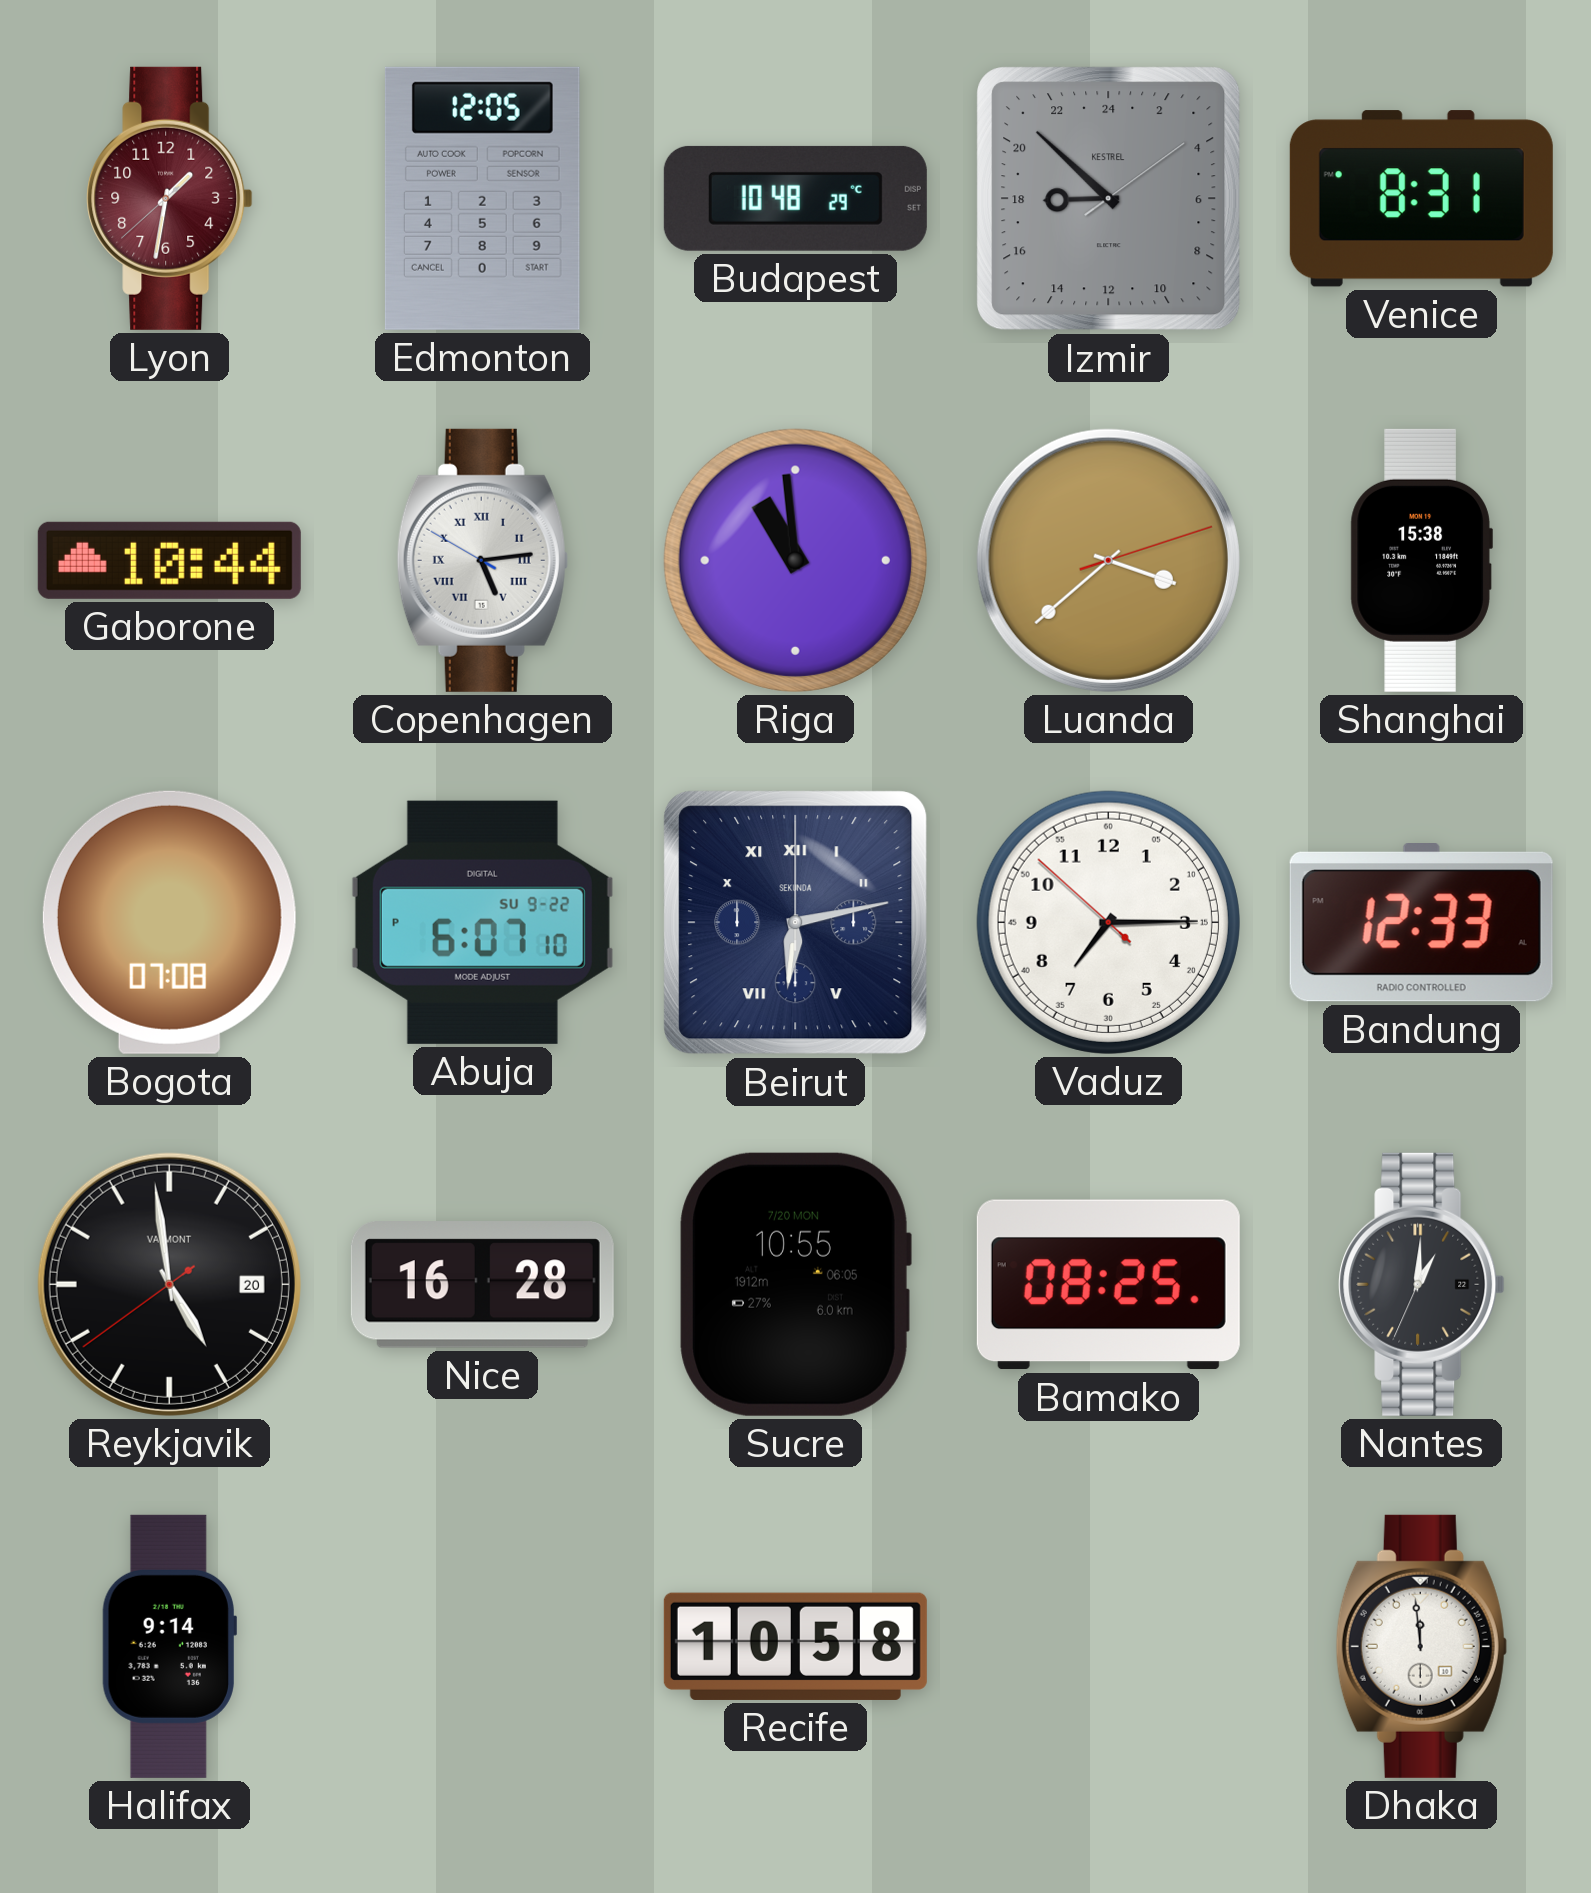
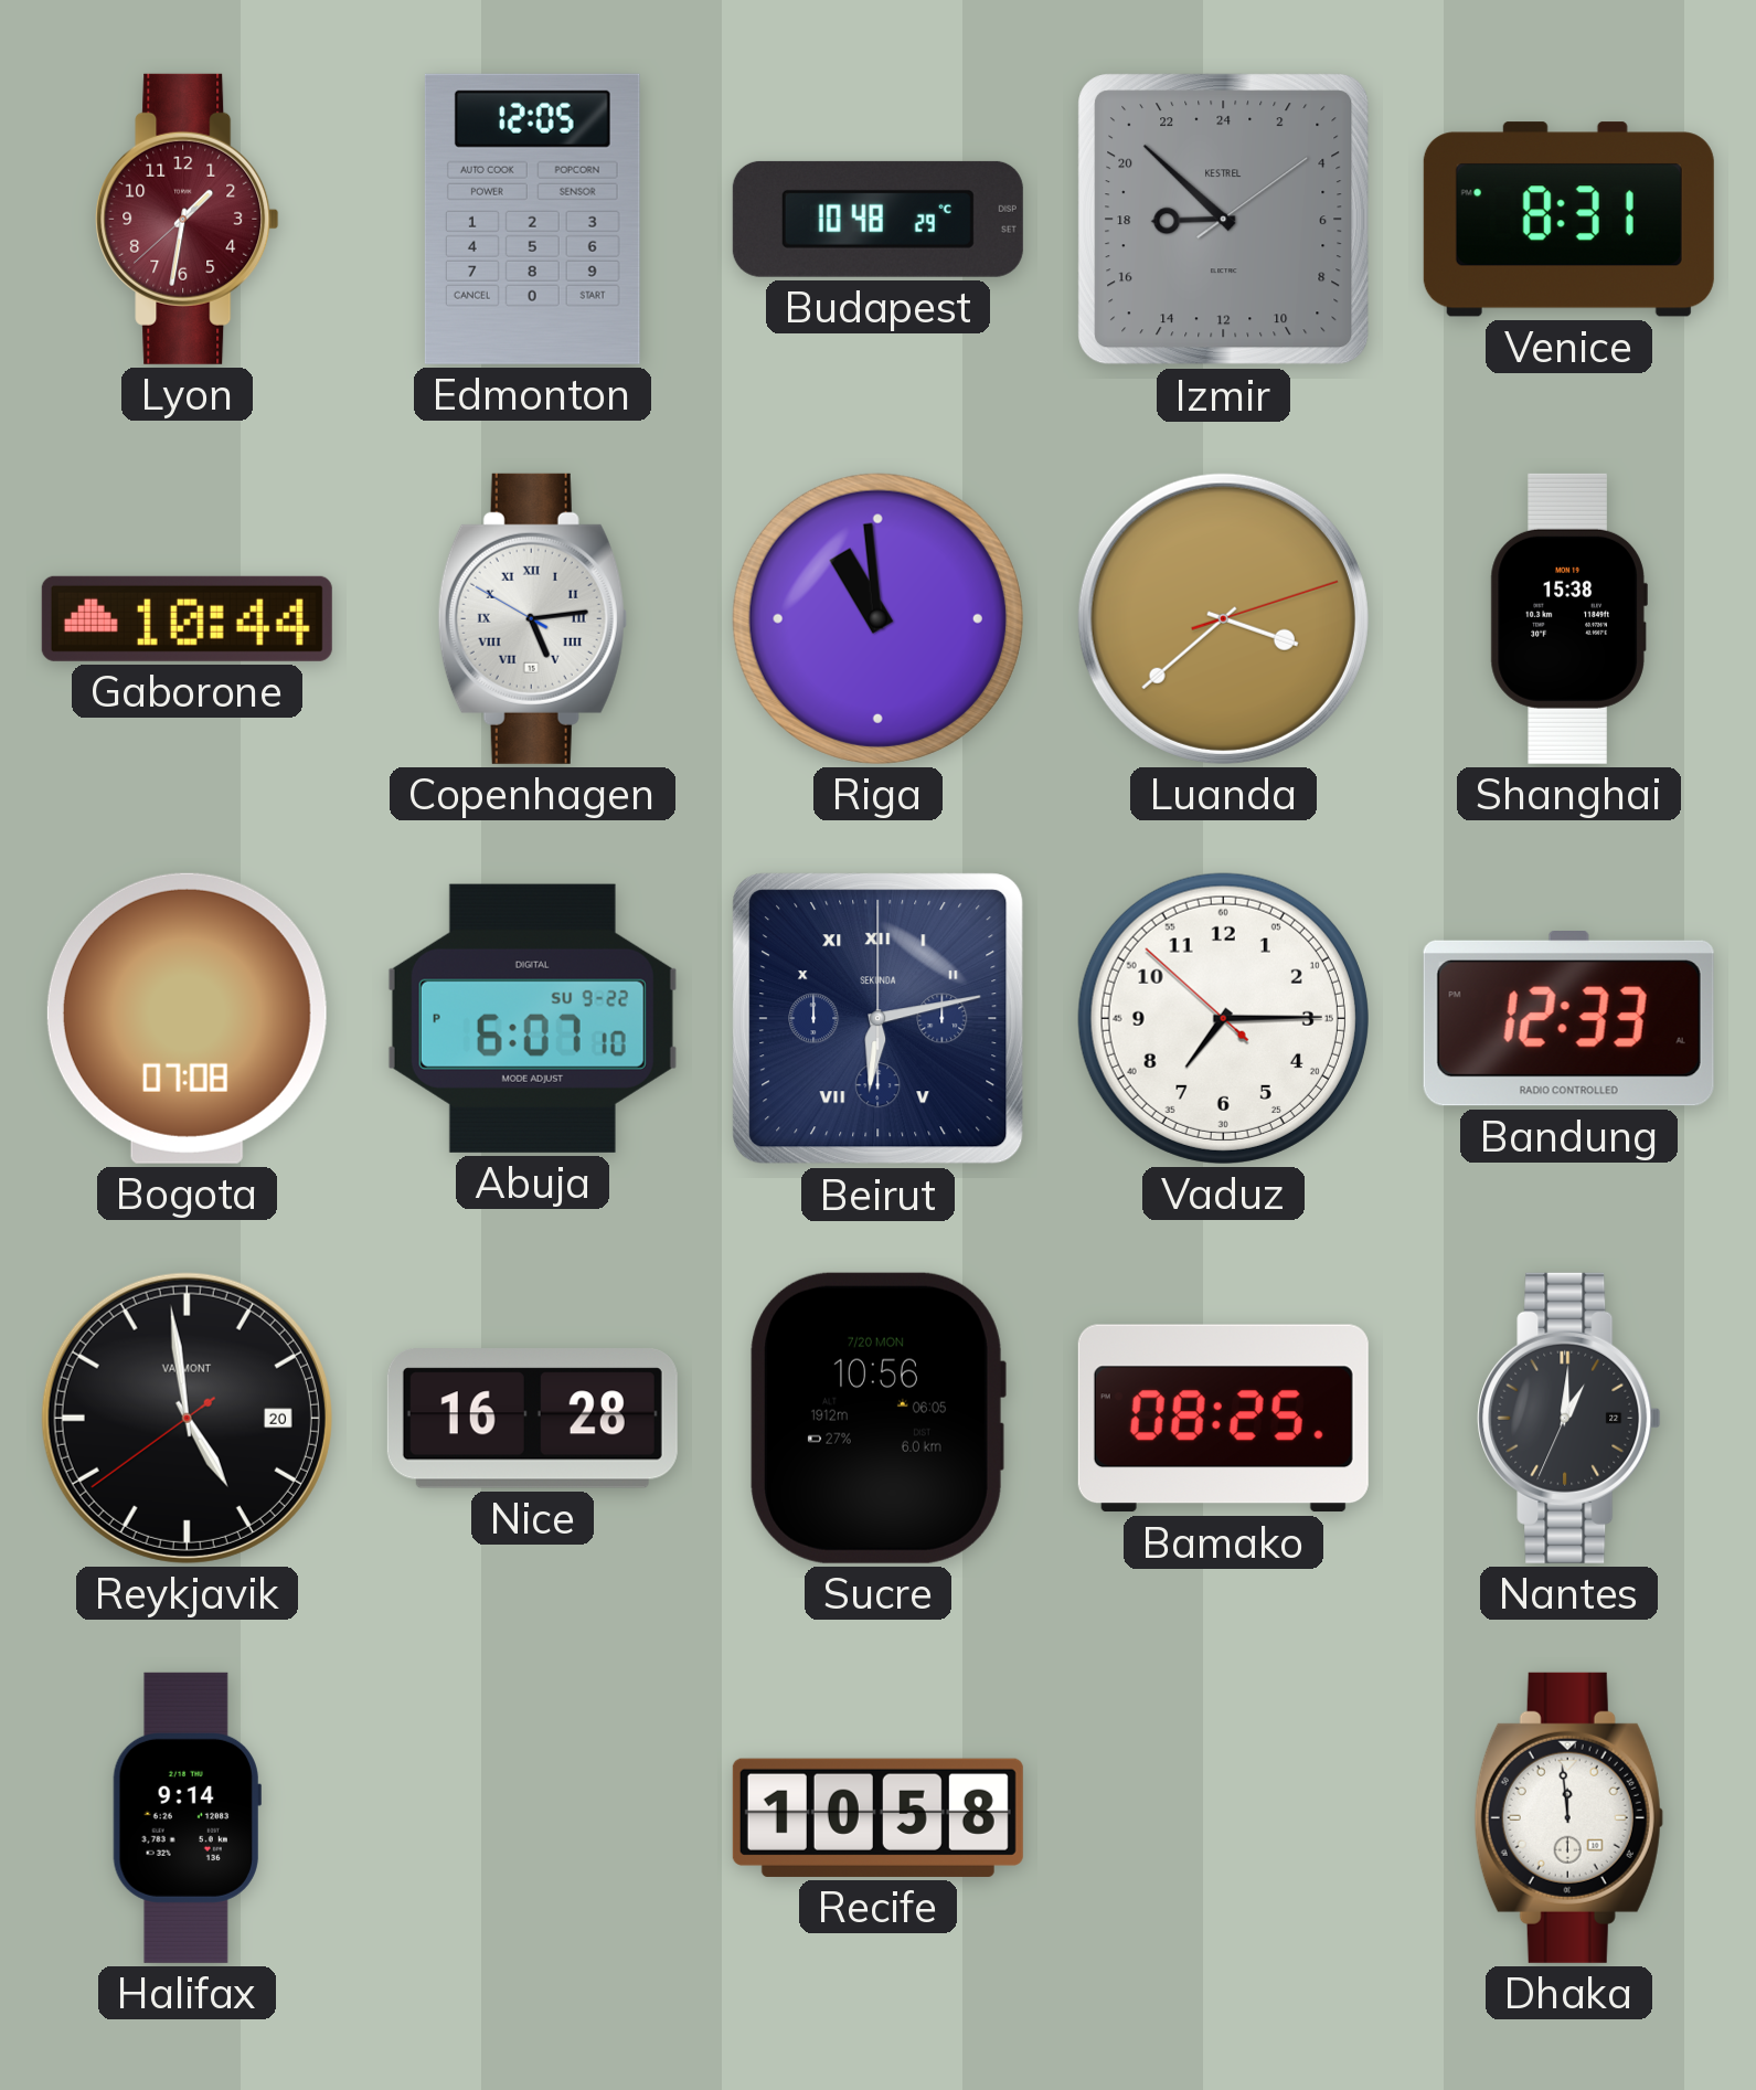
Sucre: 10:55 -> 10:56
